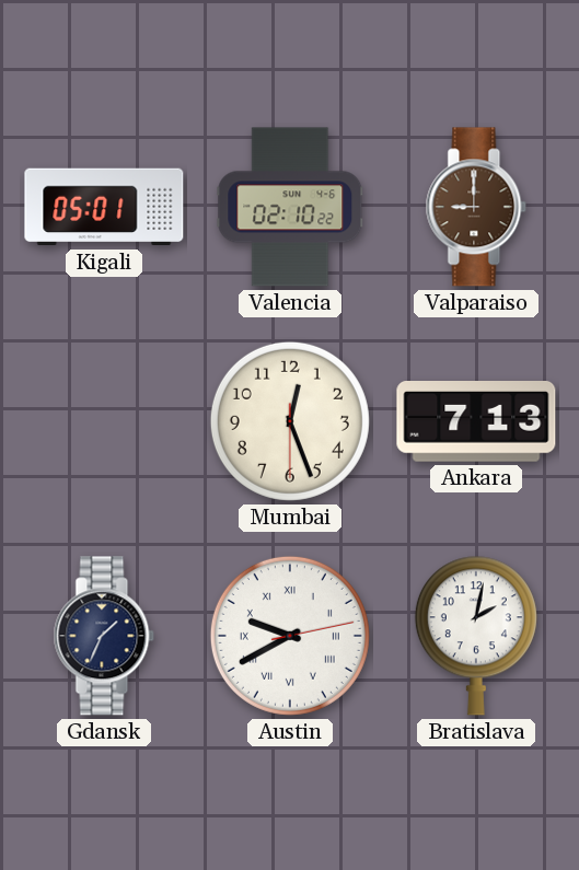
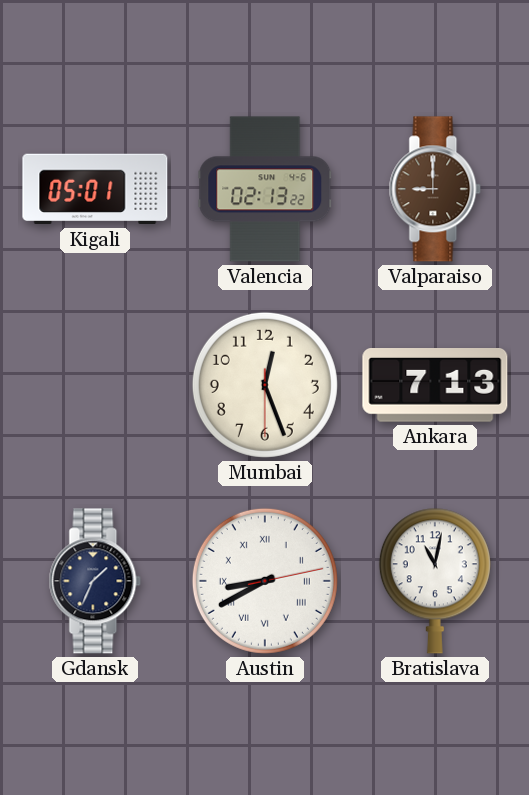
Valencia: 02:10 -> 02:13
Austin: 9:40 -> 8:40
Bratislava: 2:02 -> 11:02
